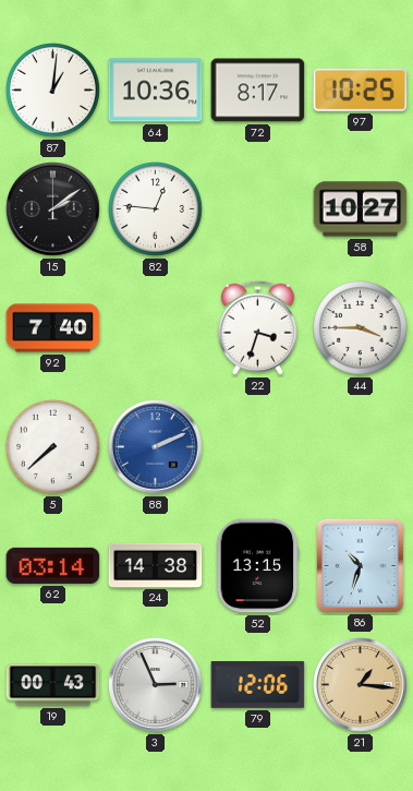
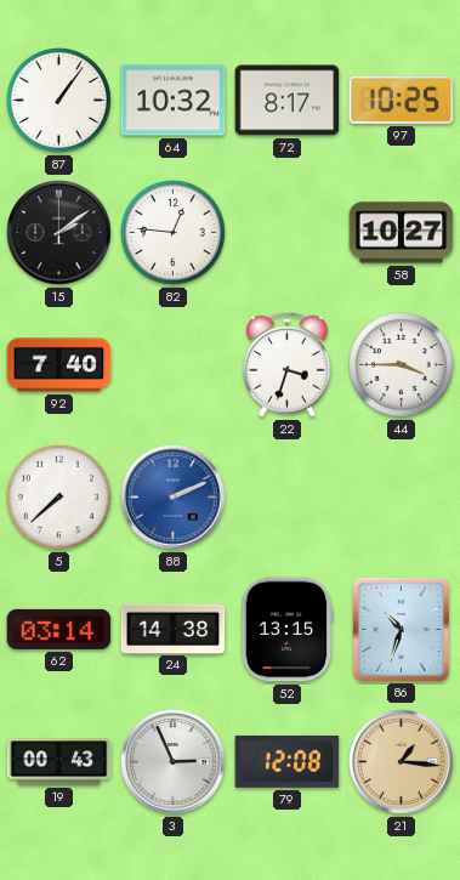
87: 1:01 -> 1:06
64: 10:36 -> 10:32
79: 12:06 -> 12:08
